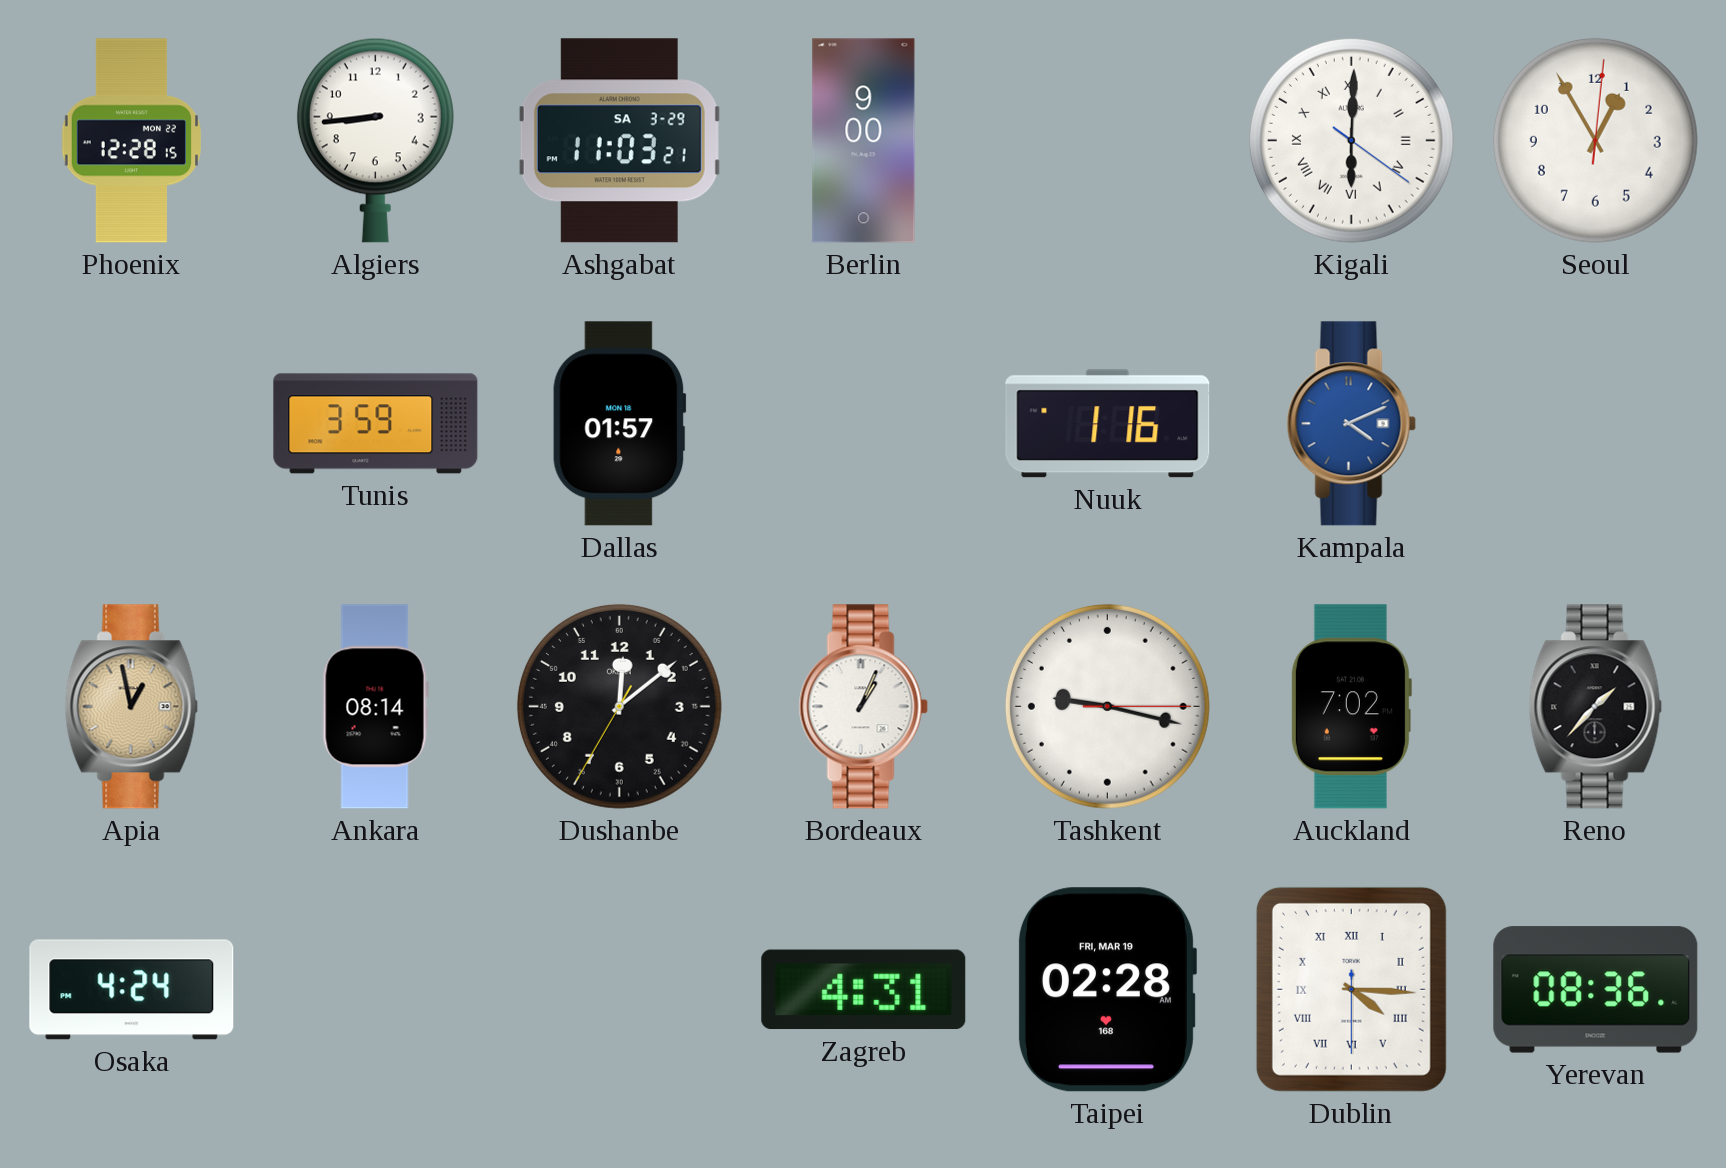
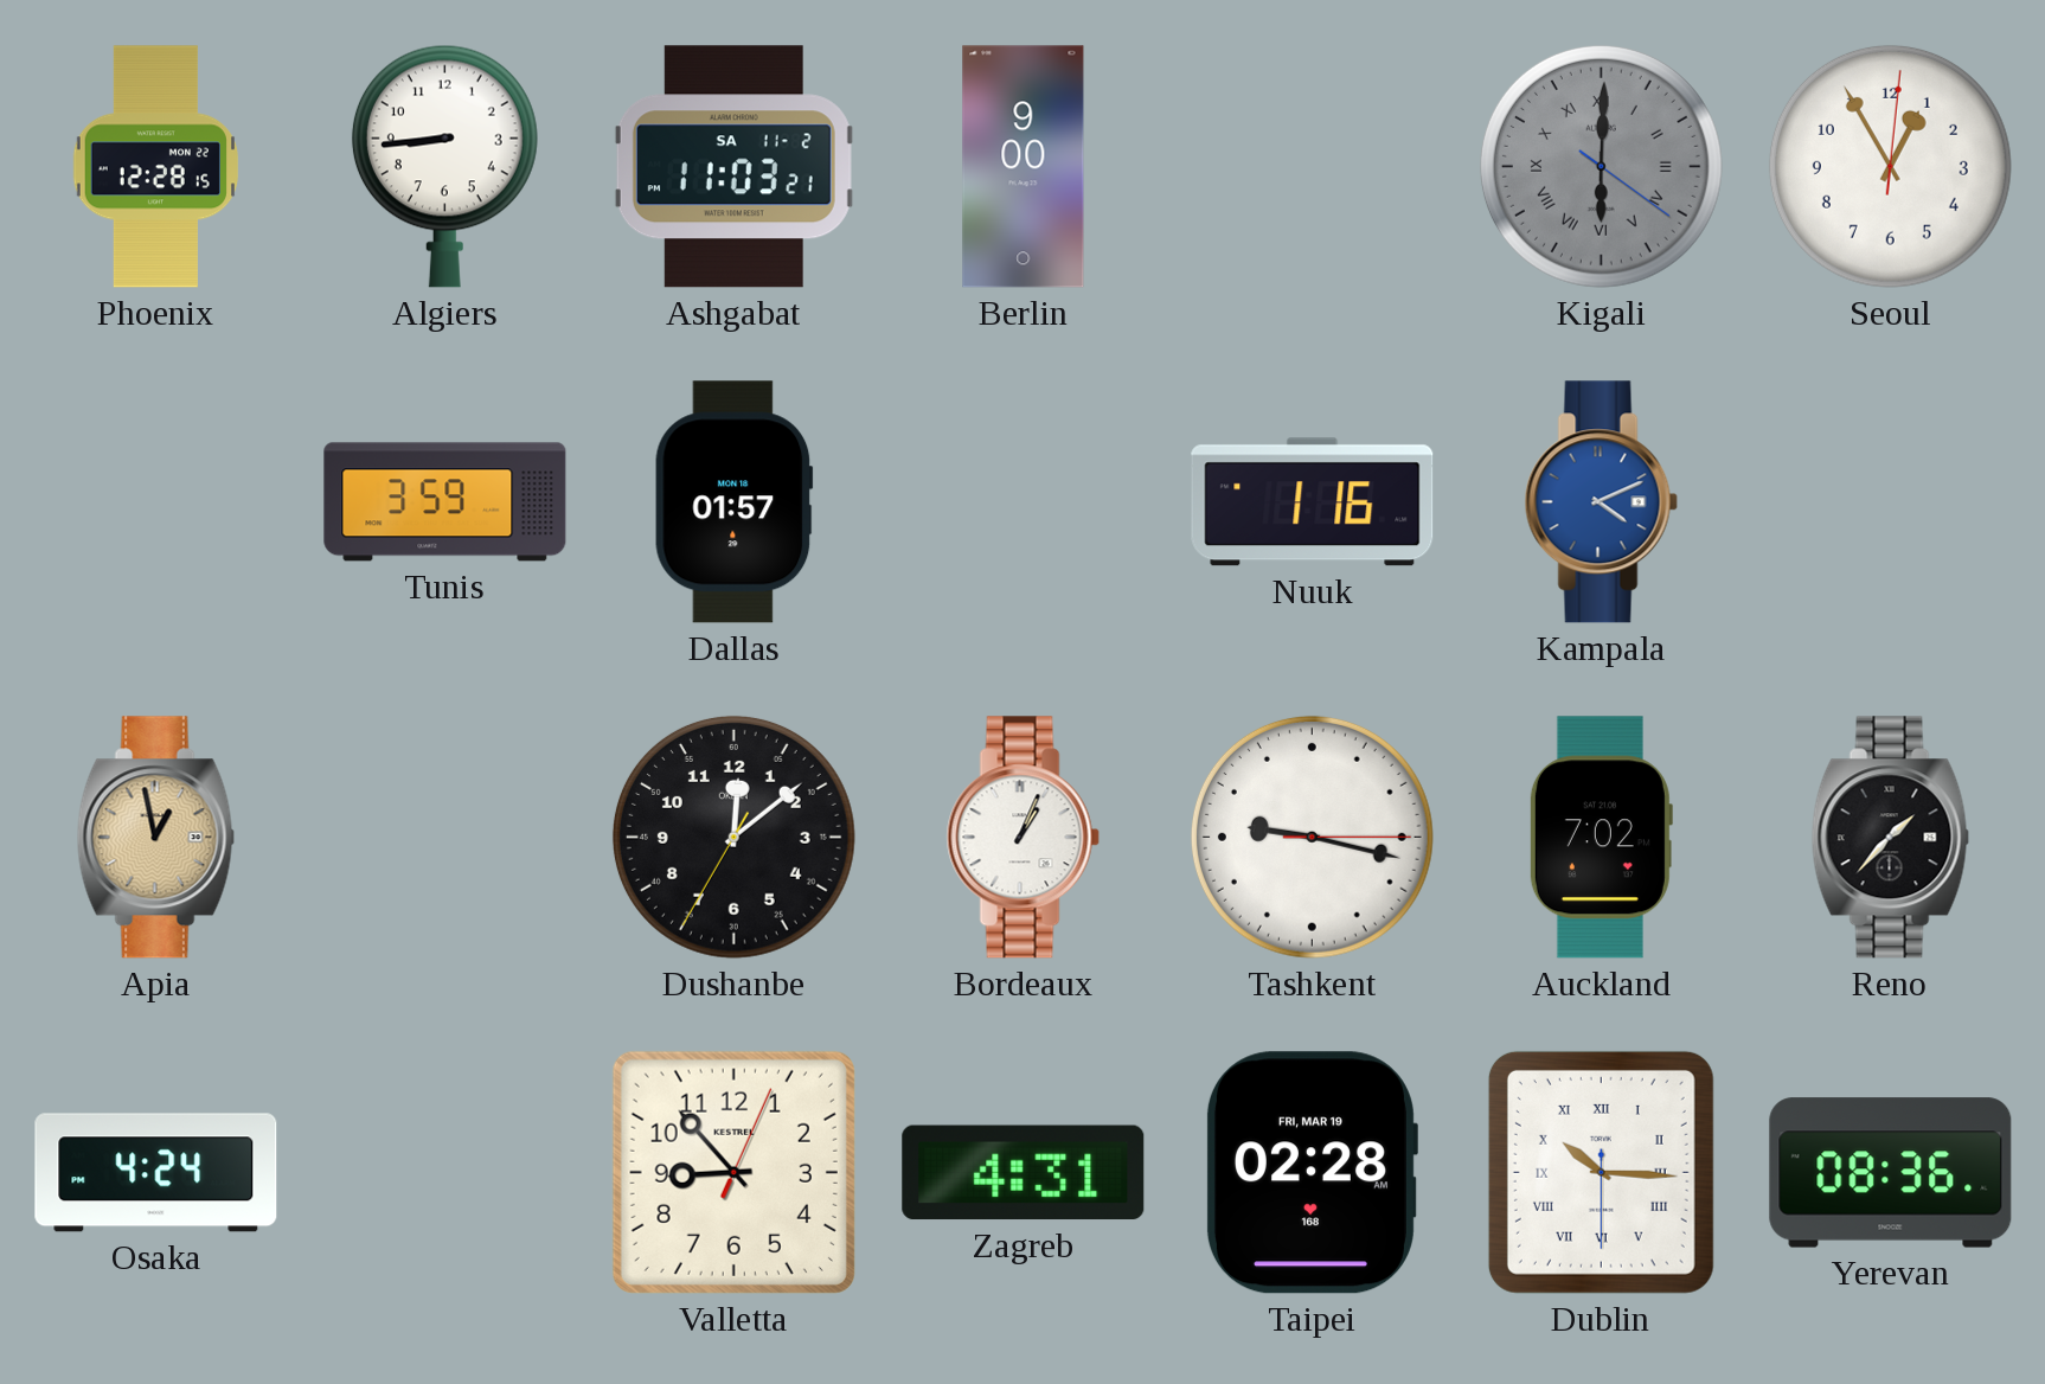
Ashgabat date: SA 3-29 -> SA 11-2
Kigali dial: white -> grey
Ankara: 08:14 -> none
Valletta: none -> 8:53
Dublin: 4:15 -> 10:15
